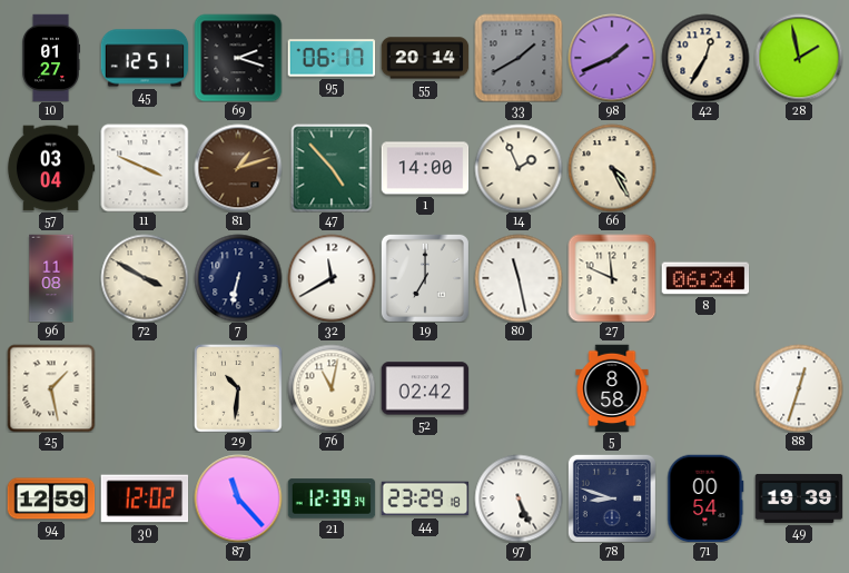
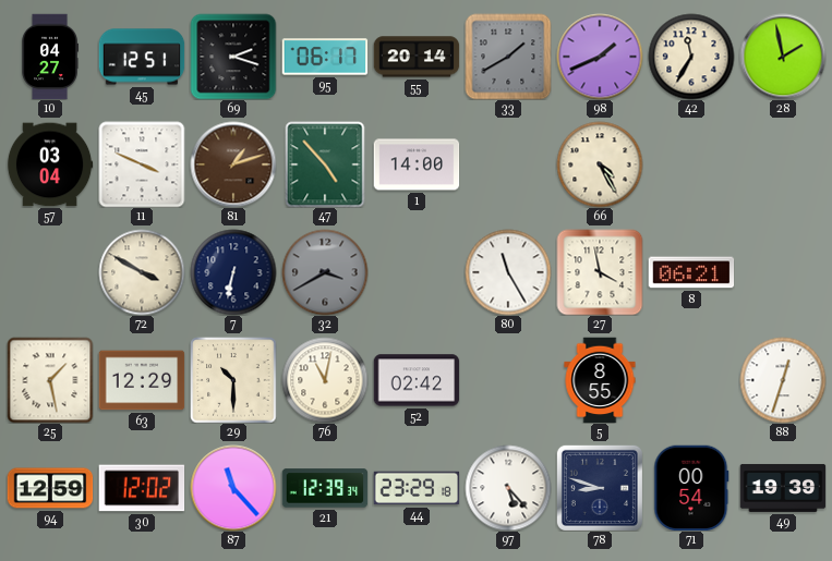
10: 01:27 -> 04:27
42: 12:35 -> 11:35
14: 1:56 -> none
96: 11:08 -> none
32: 11:40 -> 3:40
32 dial: white -> grey
19: 7:00 -> none
80: 11:28 -> 11:25
27: 11:49 -> 3:58
8: 06:24 -> 06:21
63: none -> 12:29
29: 10:31 -> 10:30
5: 8:58 -> 8:55
97: 5:26 -> 5:23
